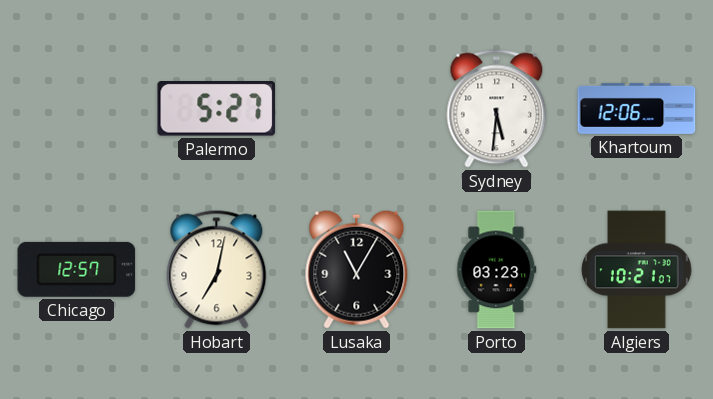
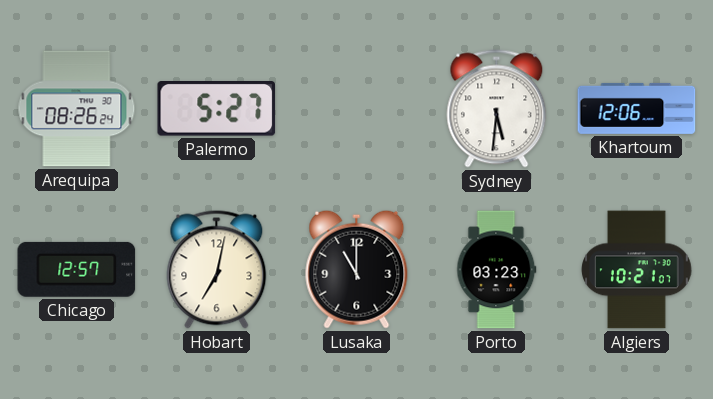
Arequipa: none -> 08:26
Lusaka: 11:05 -> 11:00
